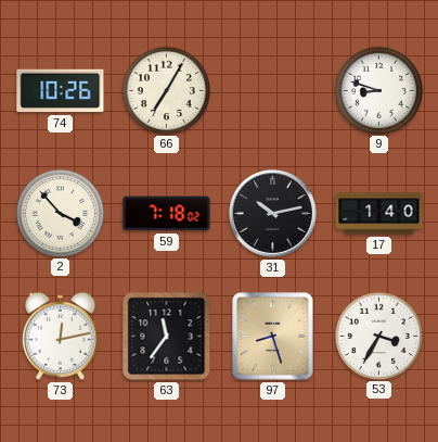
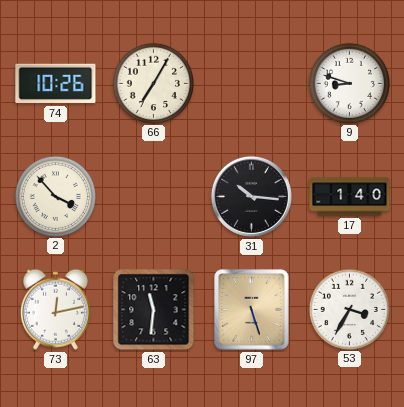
59: 7:18 -> none
31: 10:13 -> 10:16
63: 11:36 -> 11:31
97: 8:27 -> 5:27
